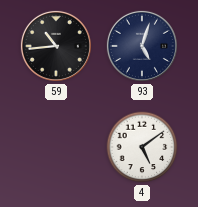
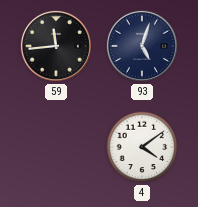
59: 10:44 -> 11:44
4: 5:09 -> 4:09
